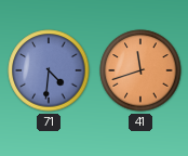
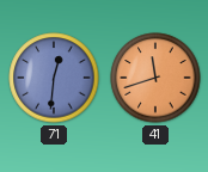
71: 4:31 -> 12:31
